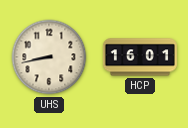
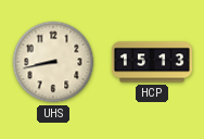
HCP: 16:01 -> 15:13
